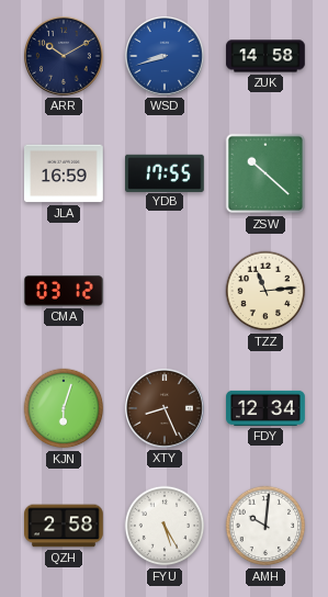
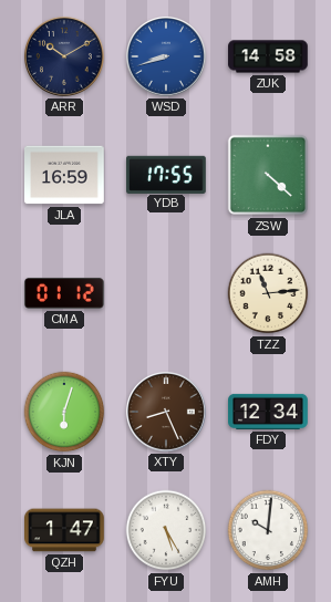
ZSW: 10:22 -> 4:22
CMA: 03:12 -> 01:12
QZH: 2:58 -> 1:47
